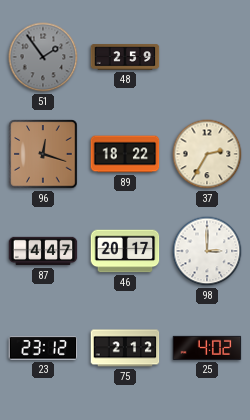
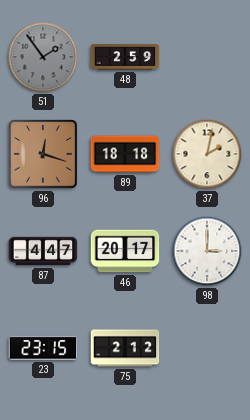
89: 18:22 -> 18:18
37: 2:35 -> 2:02
23: 23:12 -> 23:15
25: 4:02 -> none
